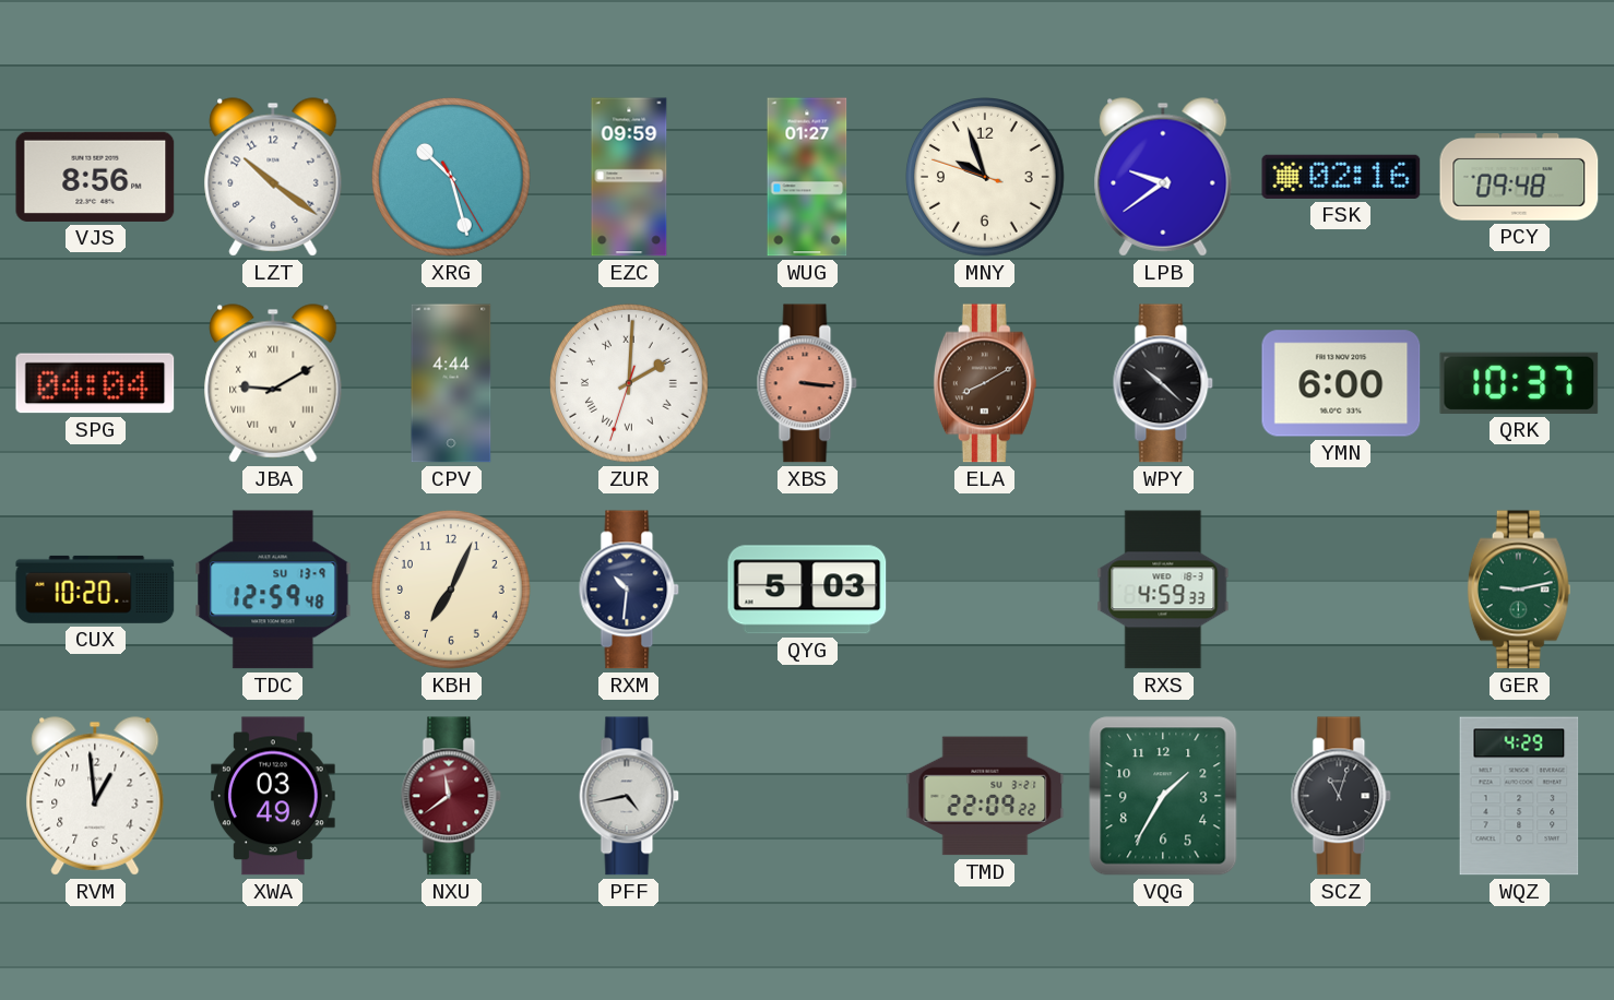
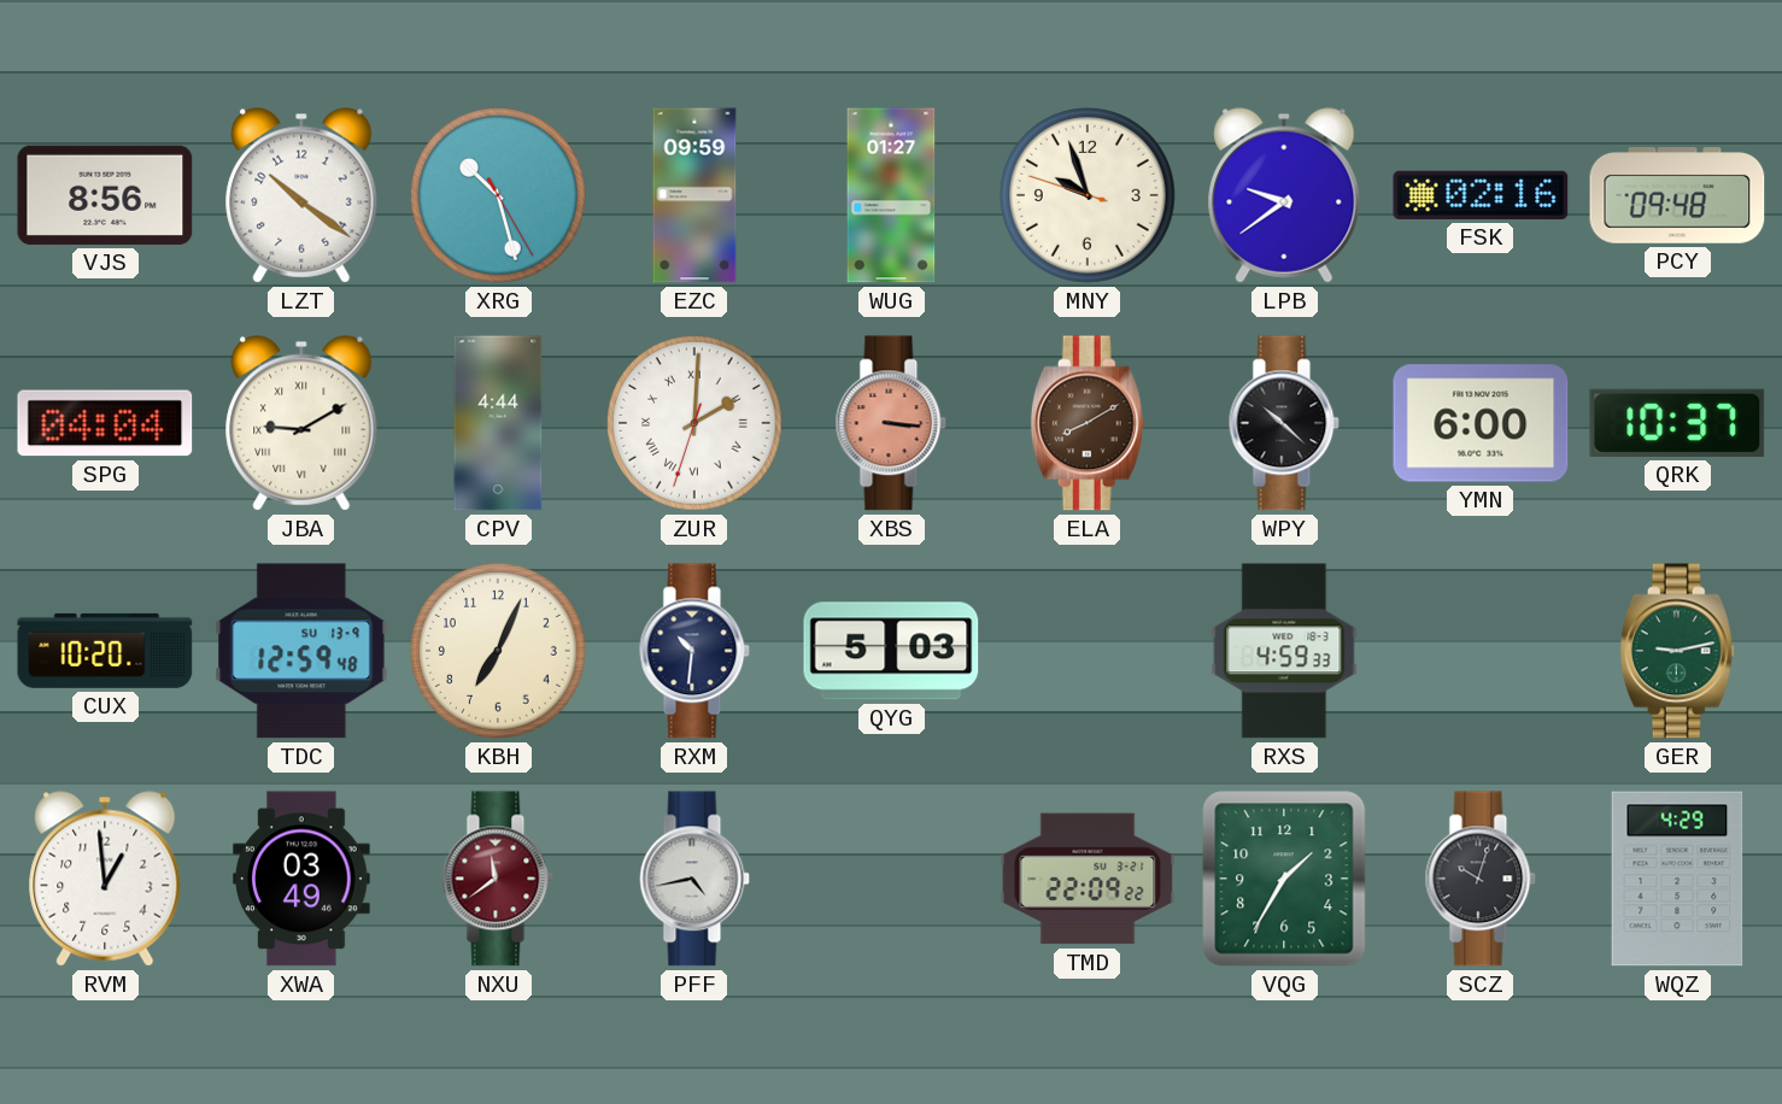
SCZ: 11:03 -> 10:03
